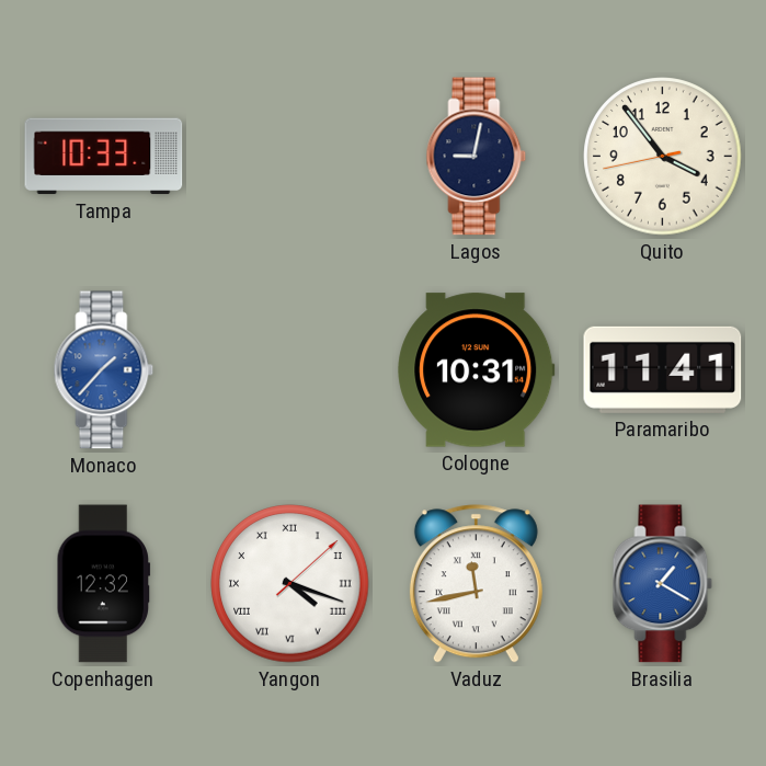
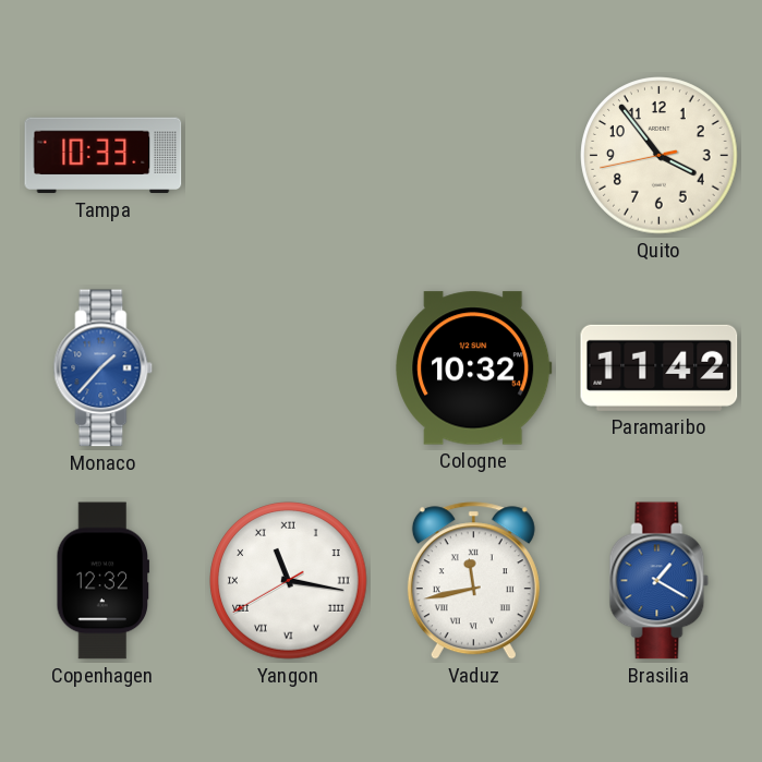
Lagos: 9:02 -> none
Cologne: 10:31 -> 10:32
Paramaribo: 11:41 -> 11:42
Yangon: 4:18 -> 11:16
